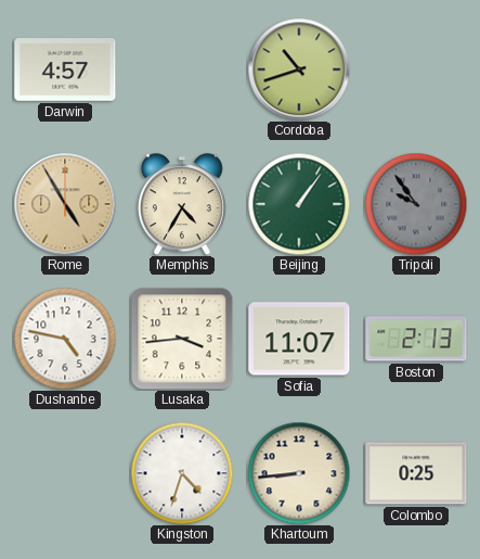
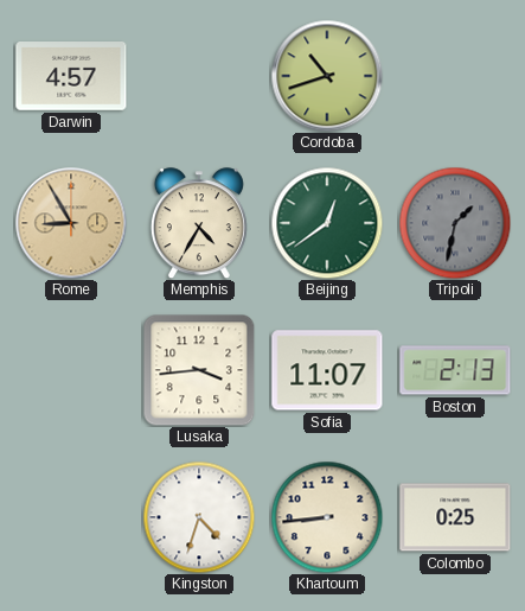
Rome: 4:55 -> 8:55
Beijing: 1:06 -> 12:39
Tripoli: 9:54 -> 1:32
Dushanbe: 4:47 -> none
